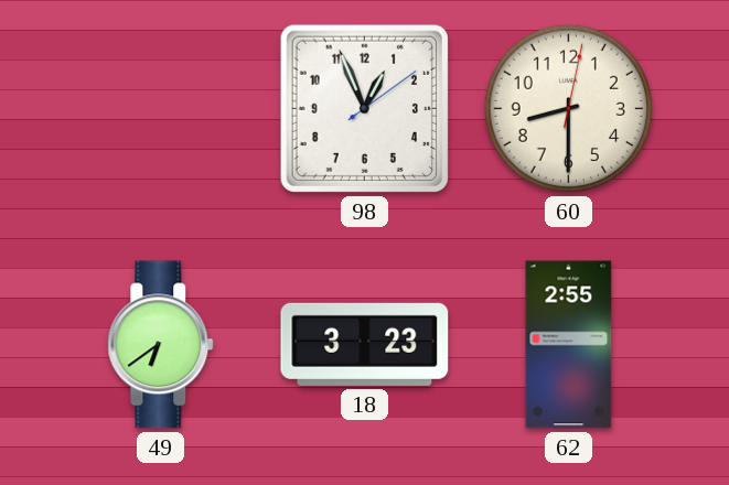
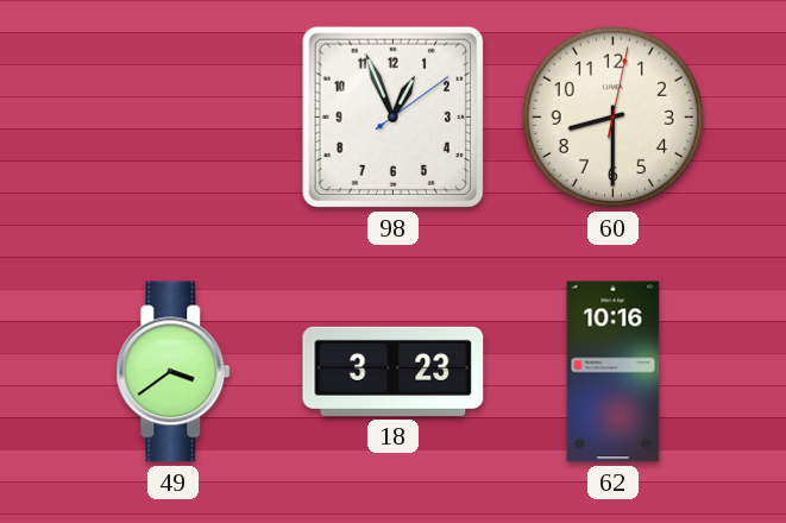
49: 6:39 -> 3:39
62: 2:55 -> 10:16
